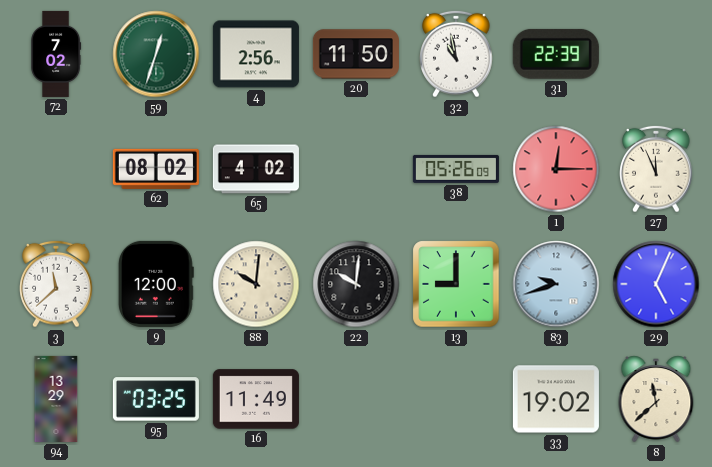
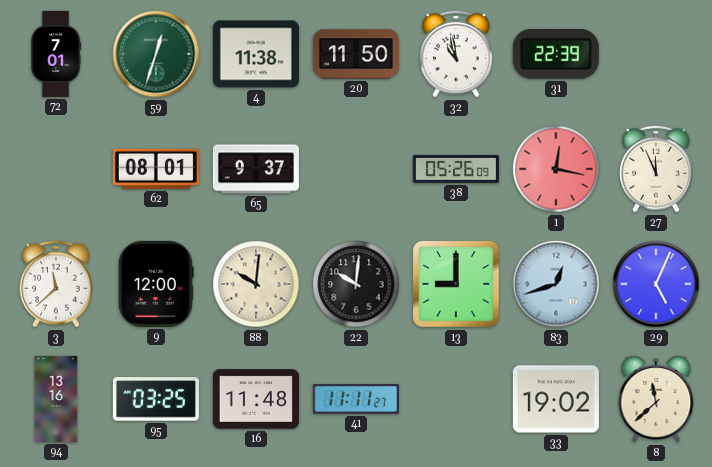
72: 7:02 -> 7:01
4: 2:56 -> 11:38
62: 08:02 -> 08:01
65: 4:02 -> 9:37
1: 12:15 -> 12:17
83: 9:42 -> 12:42
94: 13:29 -> 13:16
16: 11:49 -> 11:48
41: none -> 11:11
